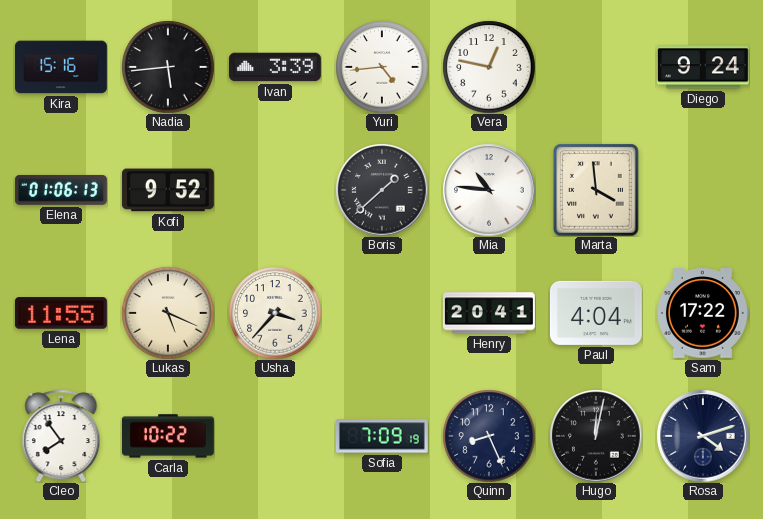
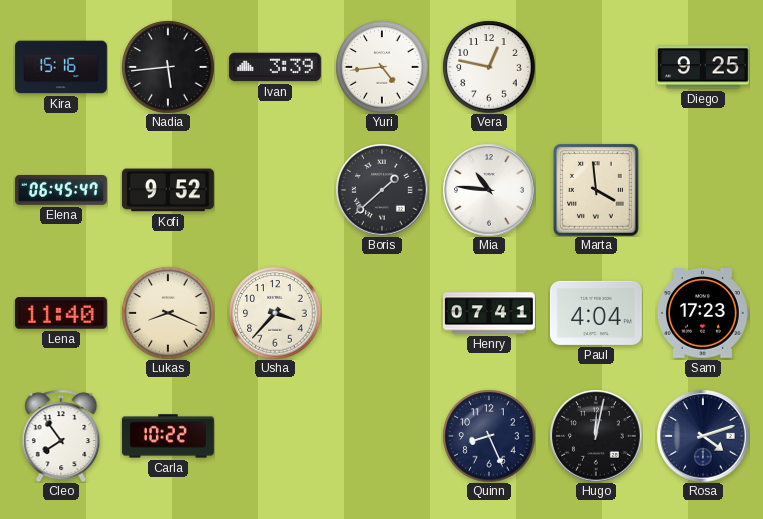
Diego: 9:24 -> 9:25
Elena: 01:06 -> 06:45
Lena: 11:55 -> 11:40
Lukas: 5:19 -> 8:19
Henry: 20:41 -> 07:41
Sam: 17:22 -> 17:23
Sofia: 7:09 -> none
